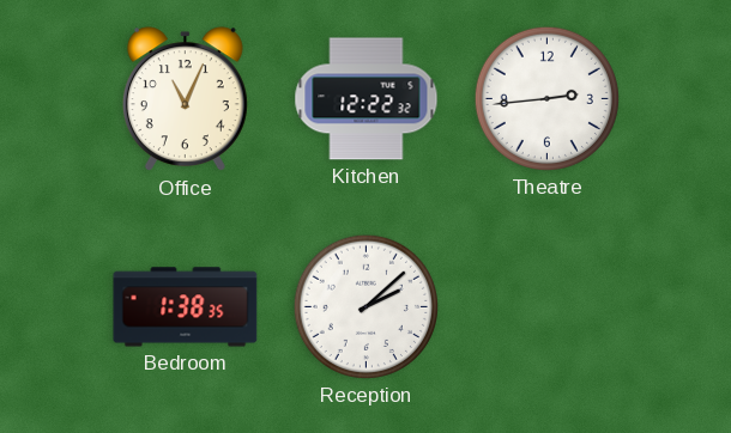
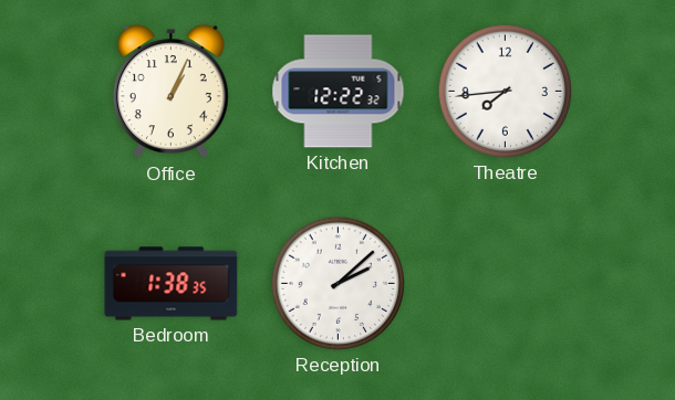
Office: 11:04 -> 1:04
Theatre: 2:44 -> 7:44
